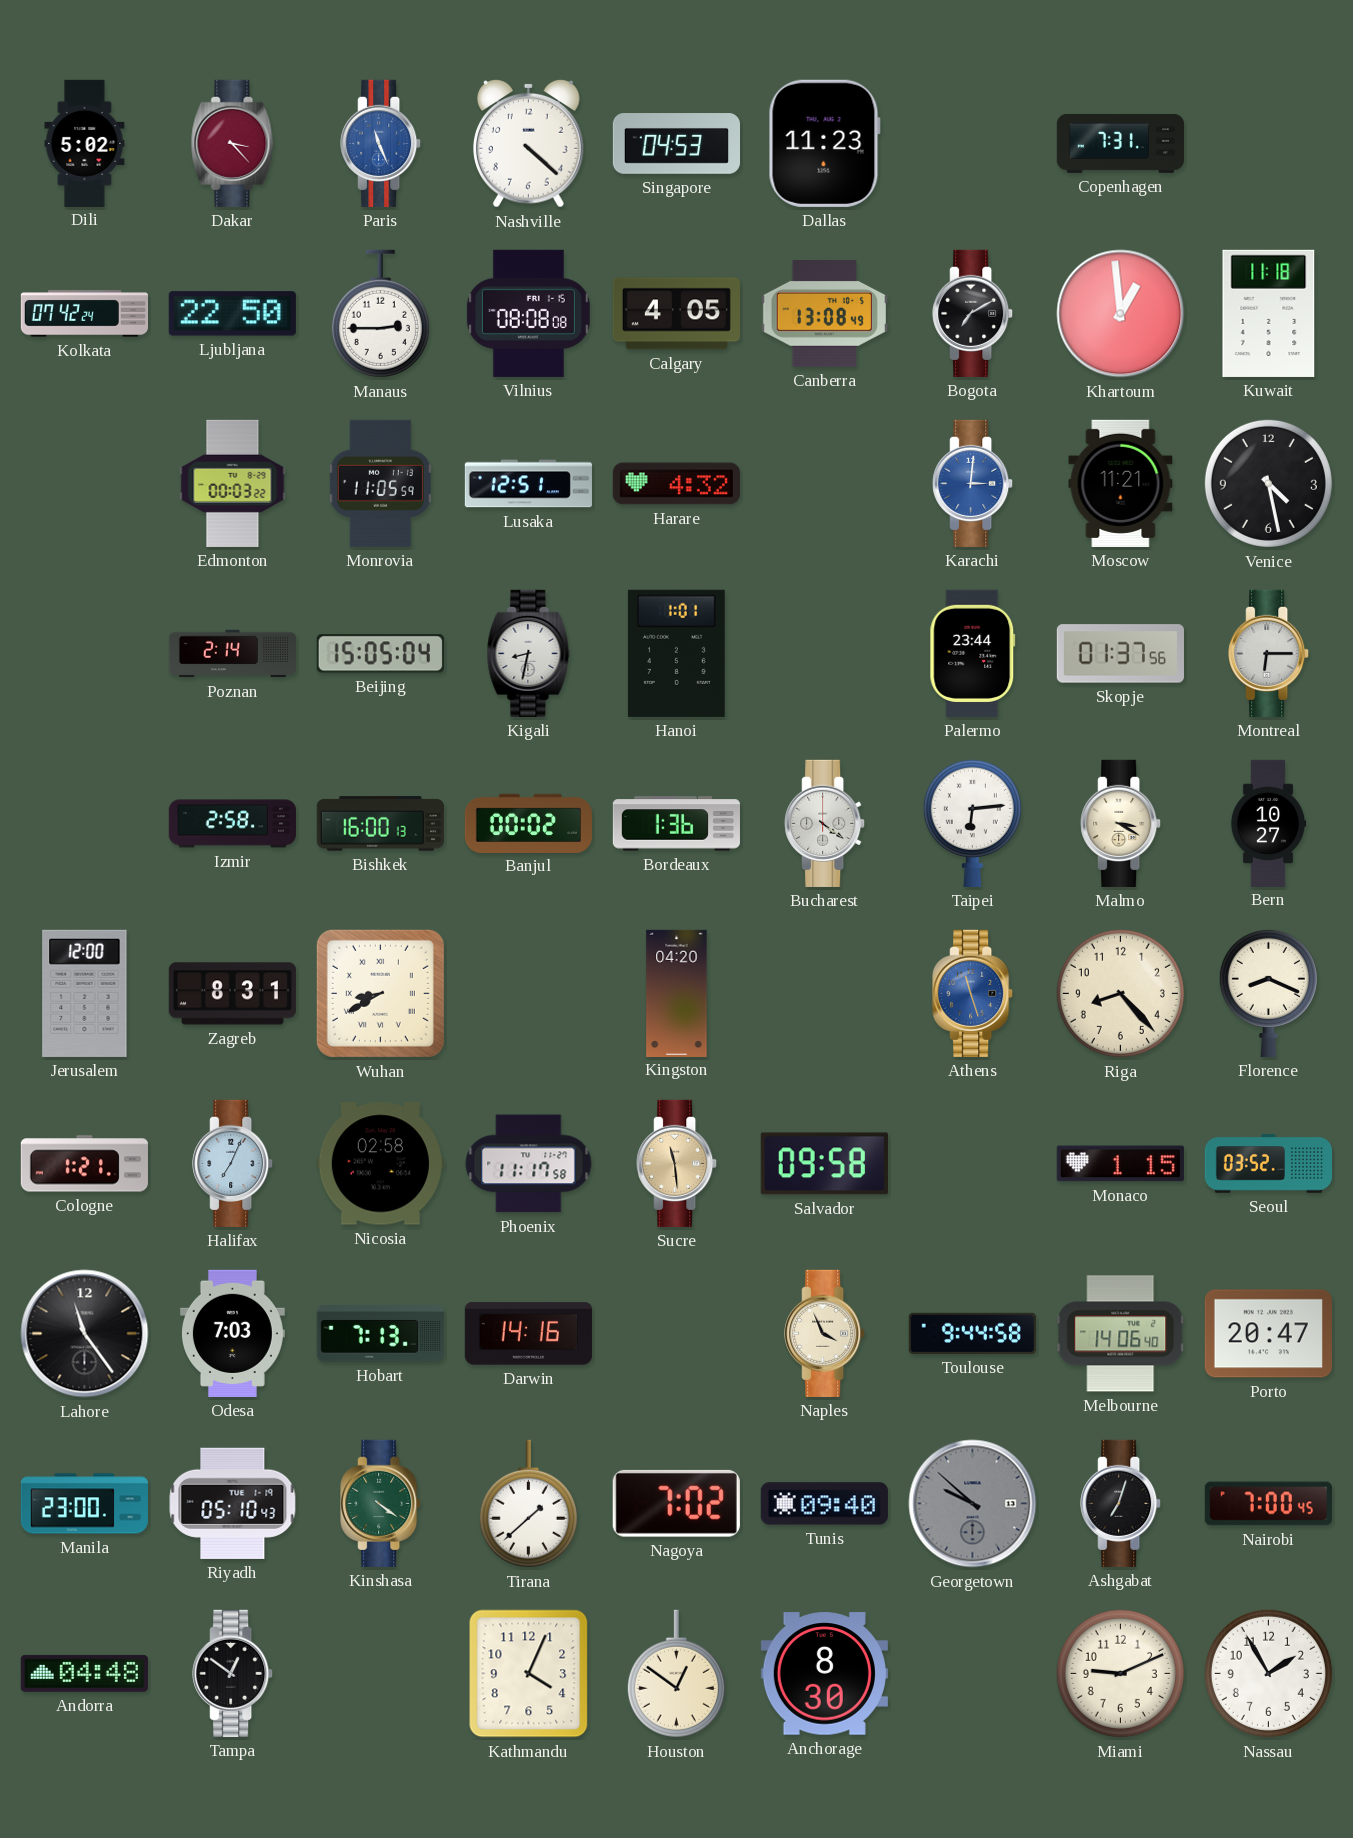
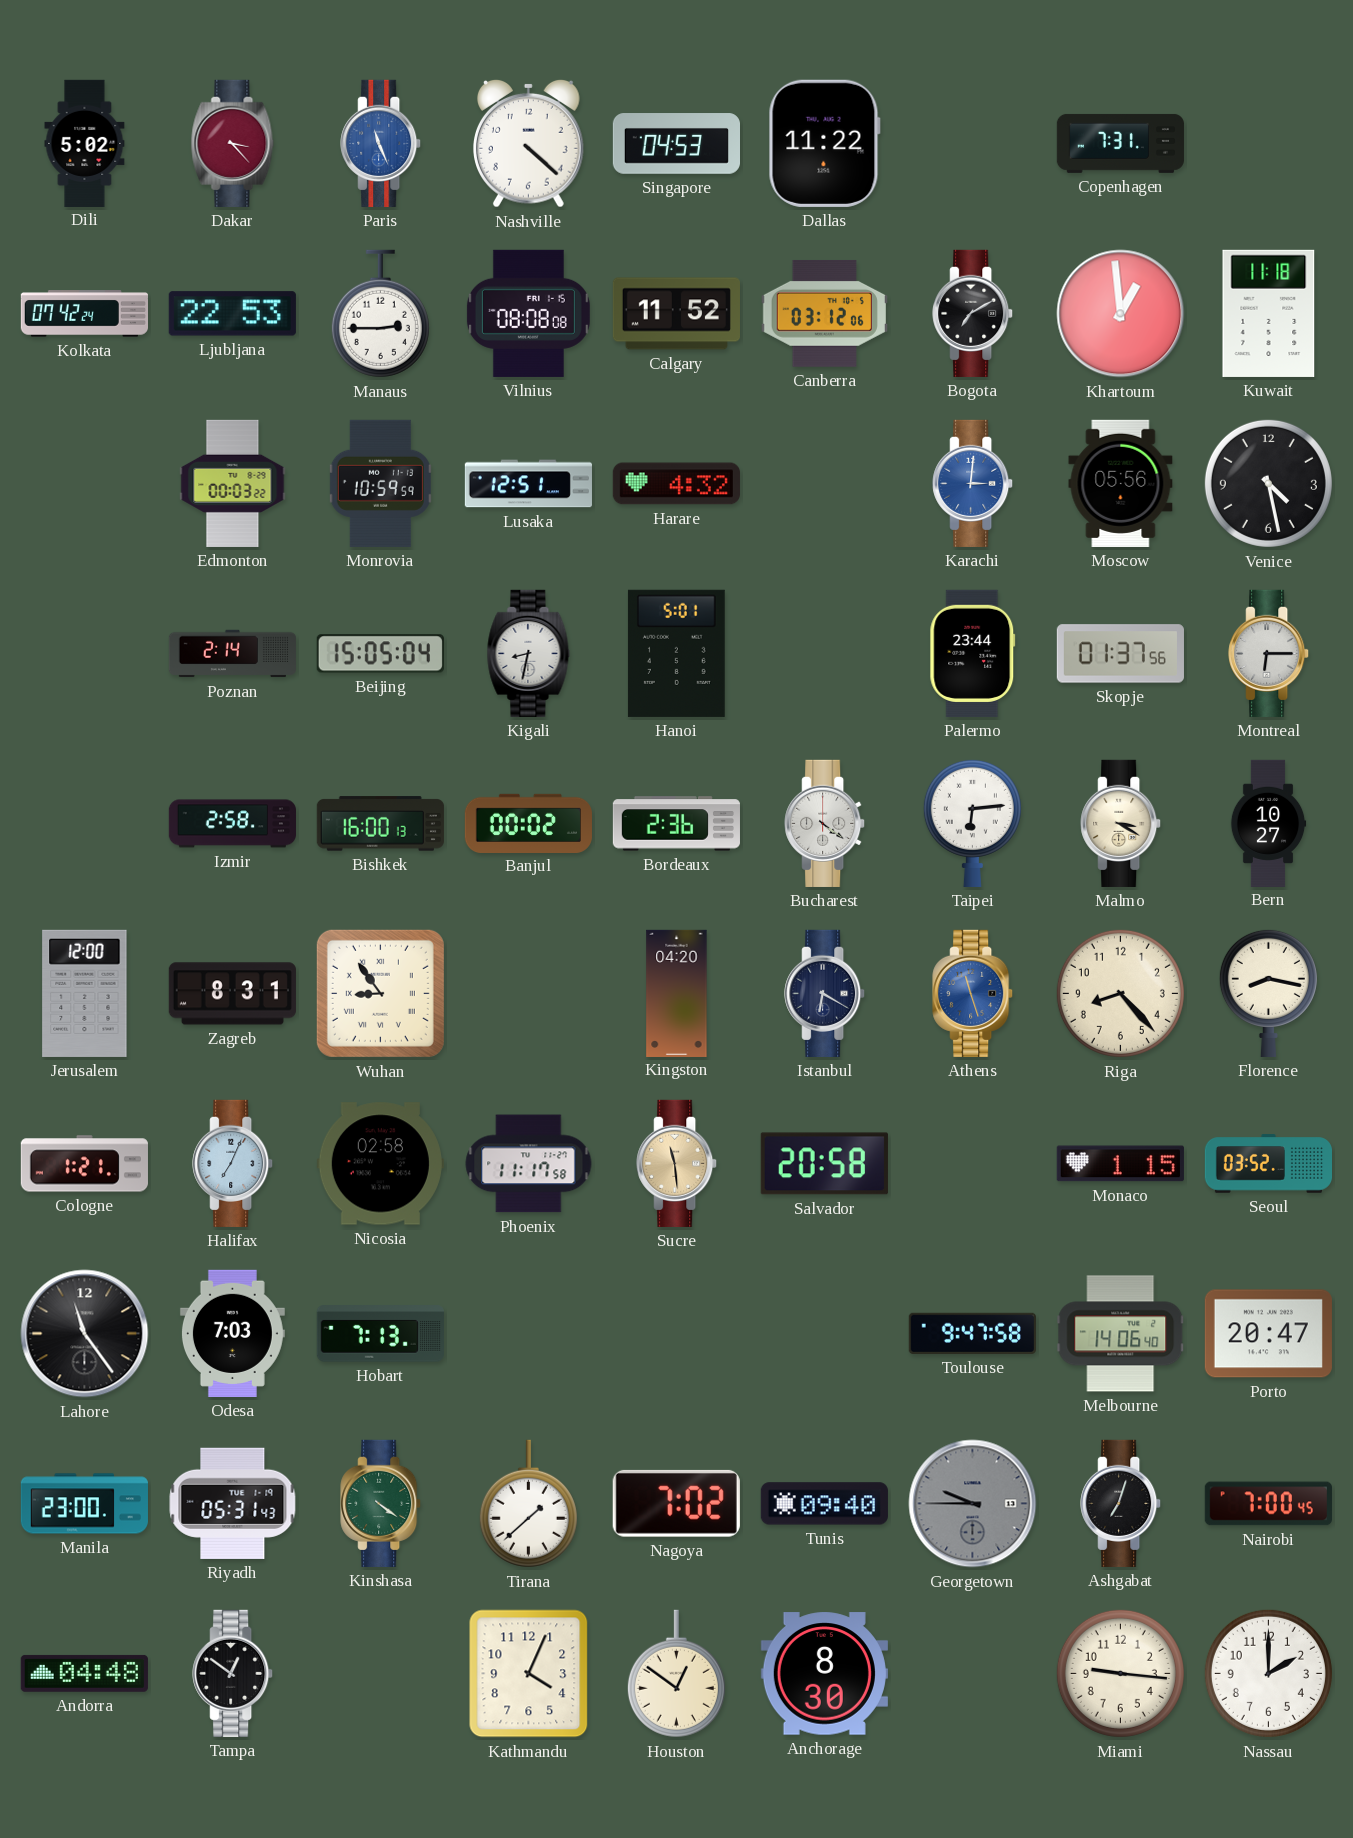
Dallas: 11:23 -> 11:22
Ljubljana: 22:50 -> 22:53
Calgary: 4:05 -> 11:52
Canberra: 13:08 -> 03:12
Monrovia: 11:05 -> 10:59
Moscow: 11:21 -> 05:56
Hanoi: 1:01 -> 5:01
Bordeaux: 1:36 -> 2:36
Wuhan: 8:40 -> 8:54
Istanbul: none -> 6:20
Florence: 8:19 -> 8:17
Salvador: 09:58 -> 20:58
Darwin: 14:16 -> none
Naples: 3:56 -> none
Toulouse: 9:44 -> 9:47
Riyadh: 05:10 -> 05:31
Georgetown: 9:52 -> 9:45
Miami: 9:11 -> 9:16
Nassau: 1:55 -> 2:00
